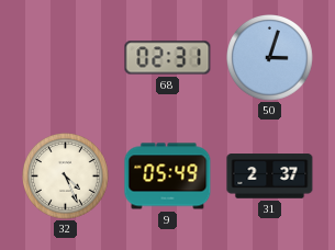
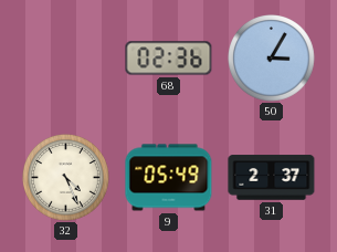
68: 02:31 -> 02:36
50: 3:03 -> 3:05
